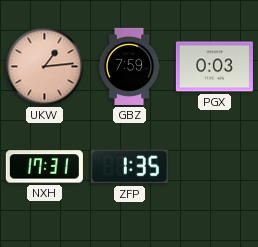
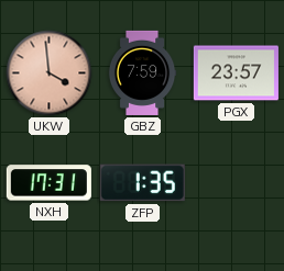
UKW: 1:14 -> 3:59
PGX: 0:03 -> 23:57
